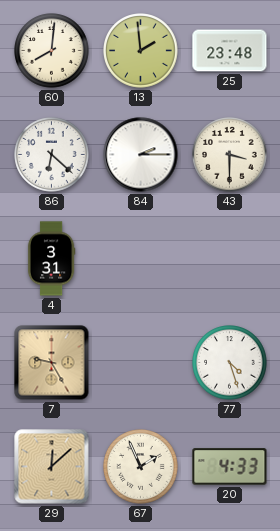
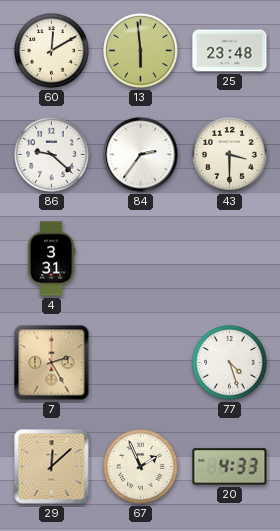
60: 8:01 -> 12:10
13: 1:59 -> 5:59
86: 6:22 -> 9:22
84: 2:15 -> 2:36
7: 9:25 -> 2:25
